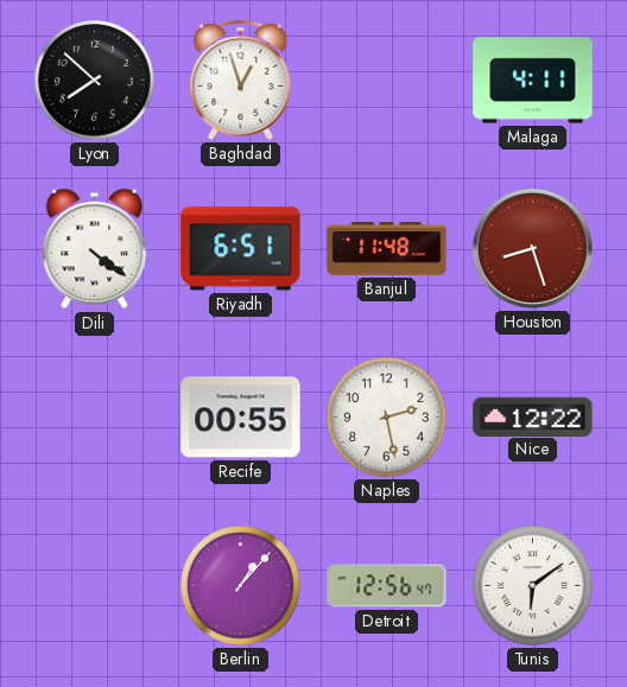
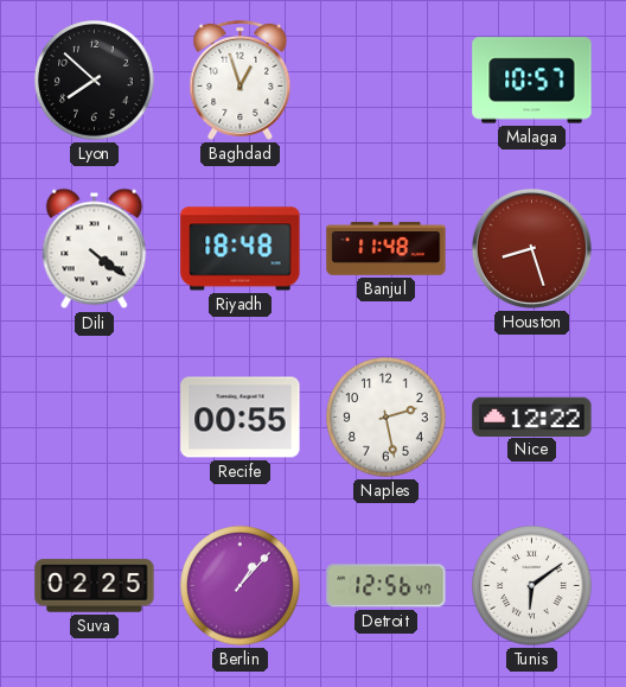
Malaga: 4:11 -> 10:57
Riyadh: 6:51 -> 18:48
Suva: none -> 02:25
